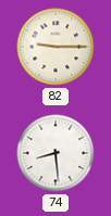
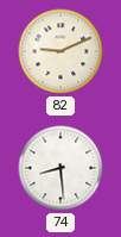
82: 9:15 -> 9:11
